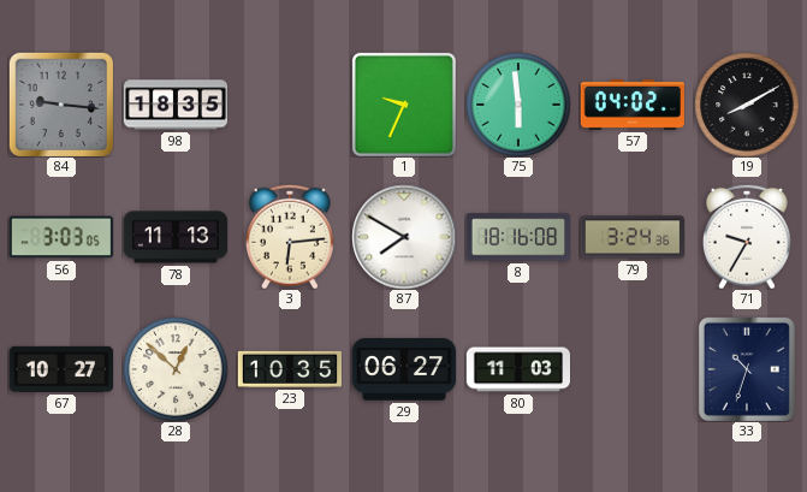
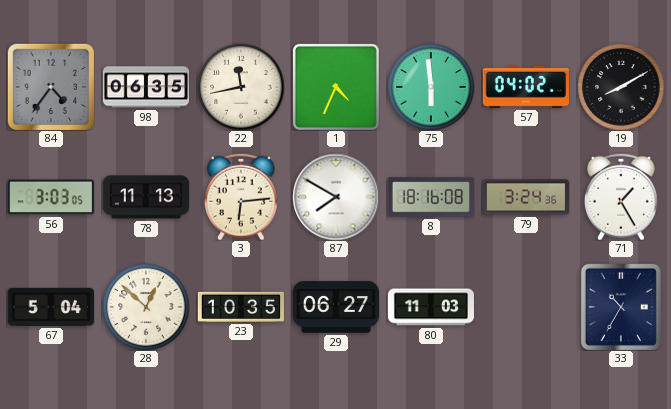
84: 9:16 -> 4:36
98: 18:35 -> 06:35
22: none -> 11:43
1: 9:34 -> 4:34
71: 9:35 -> 1:25
67: 10:27 -> 5:04
33: 10:33 -> 10:35
